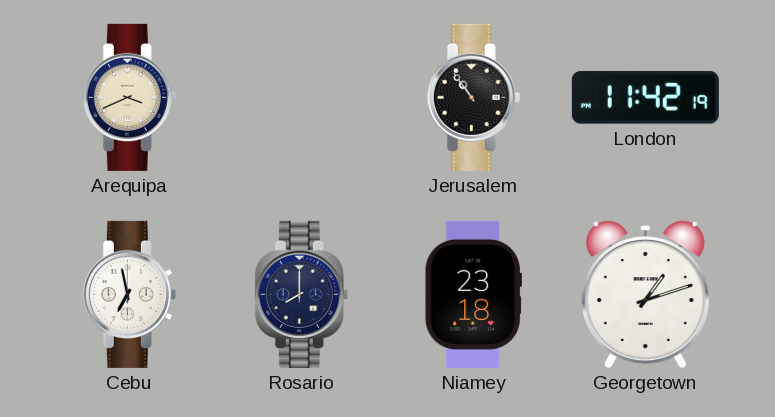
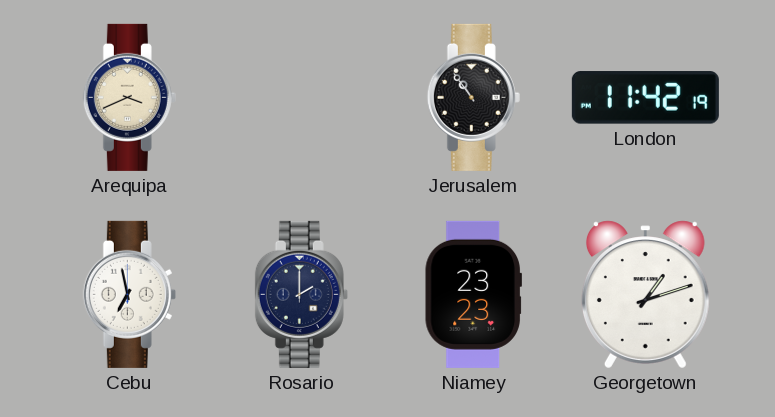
Rosario: 8:00 -> 2:00
Niamey: 23:18 -> 23:23
